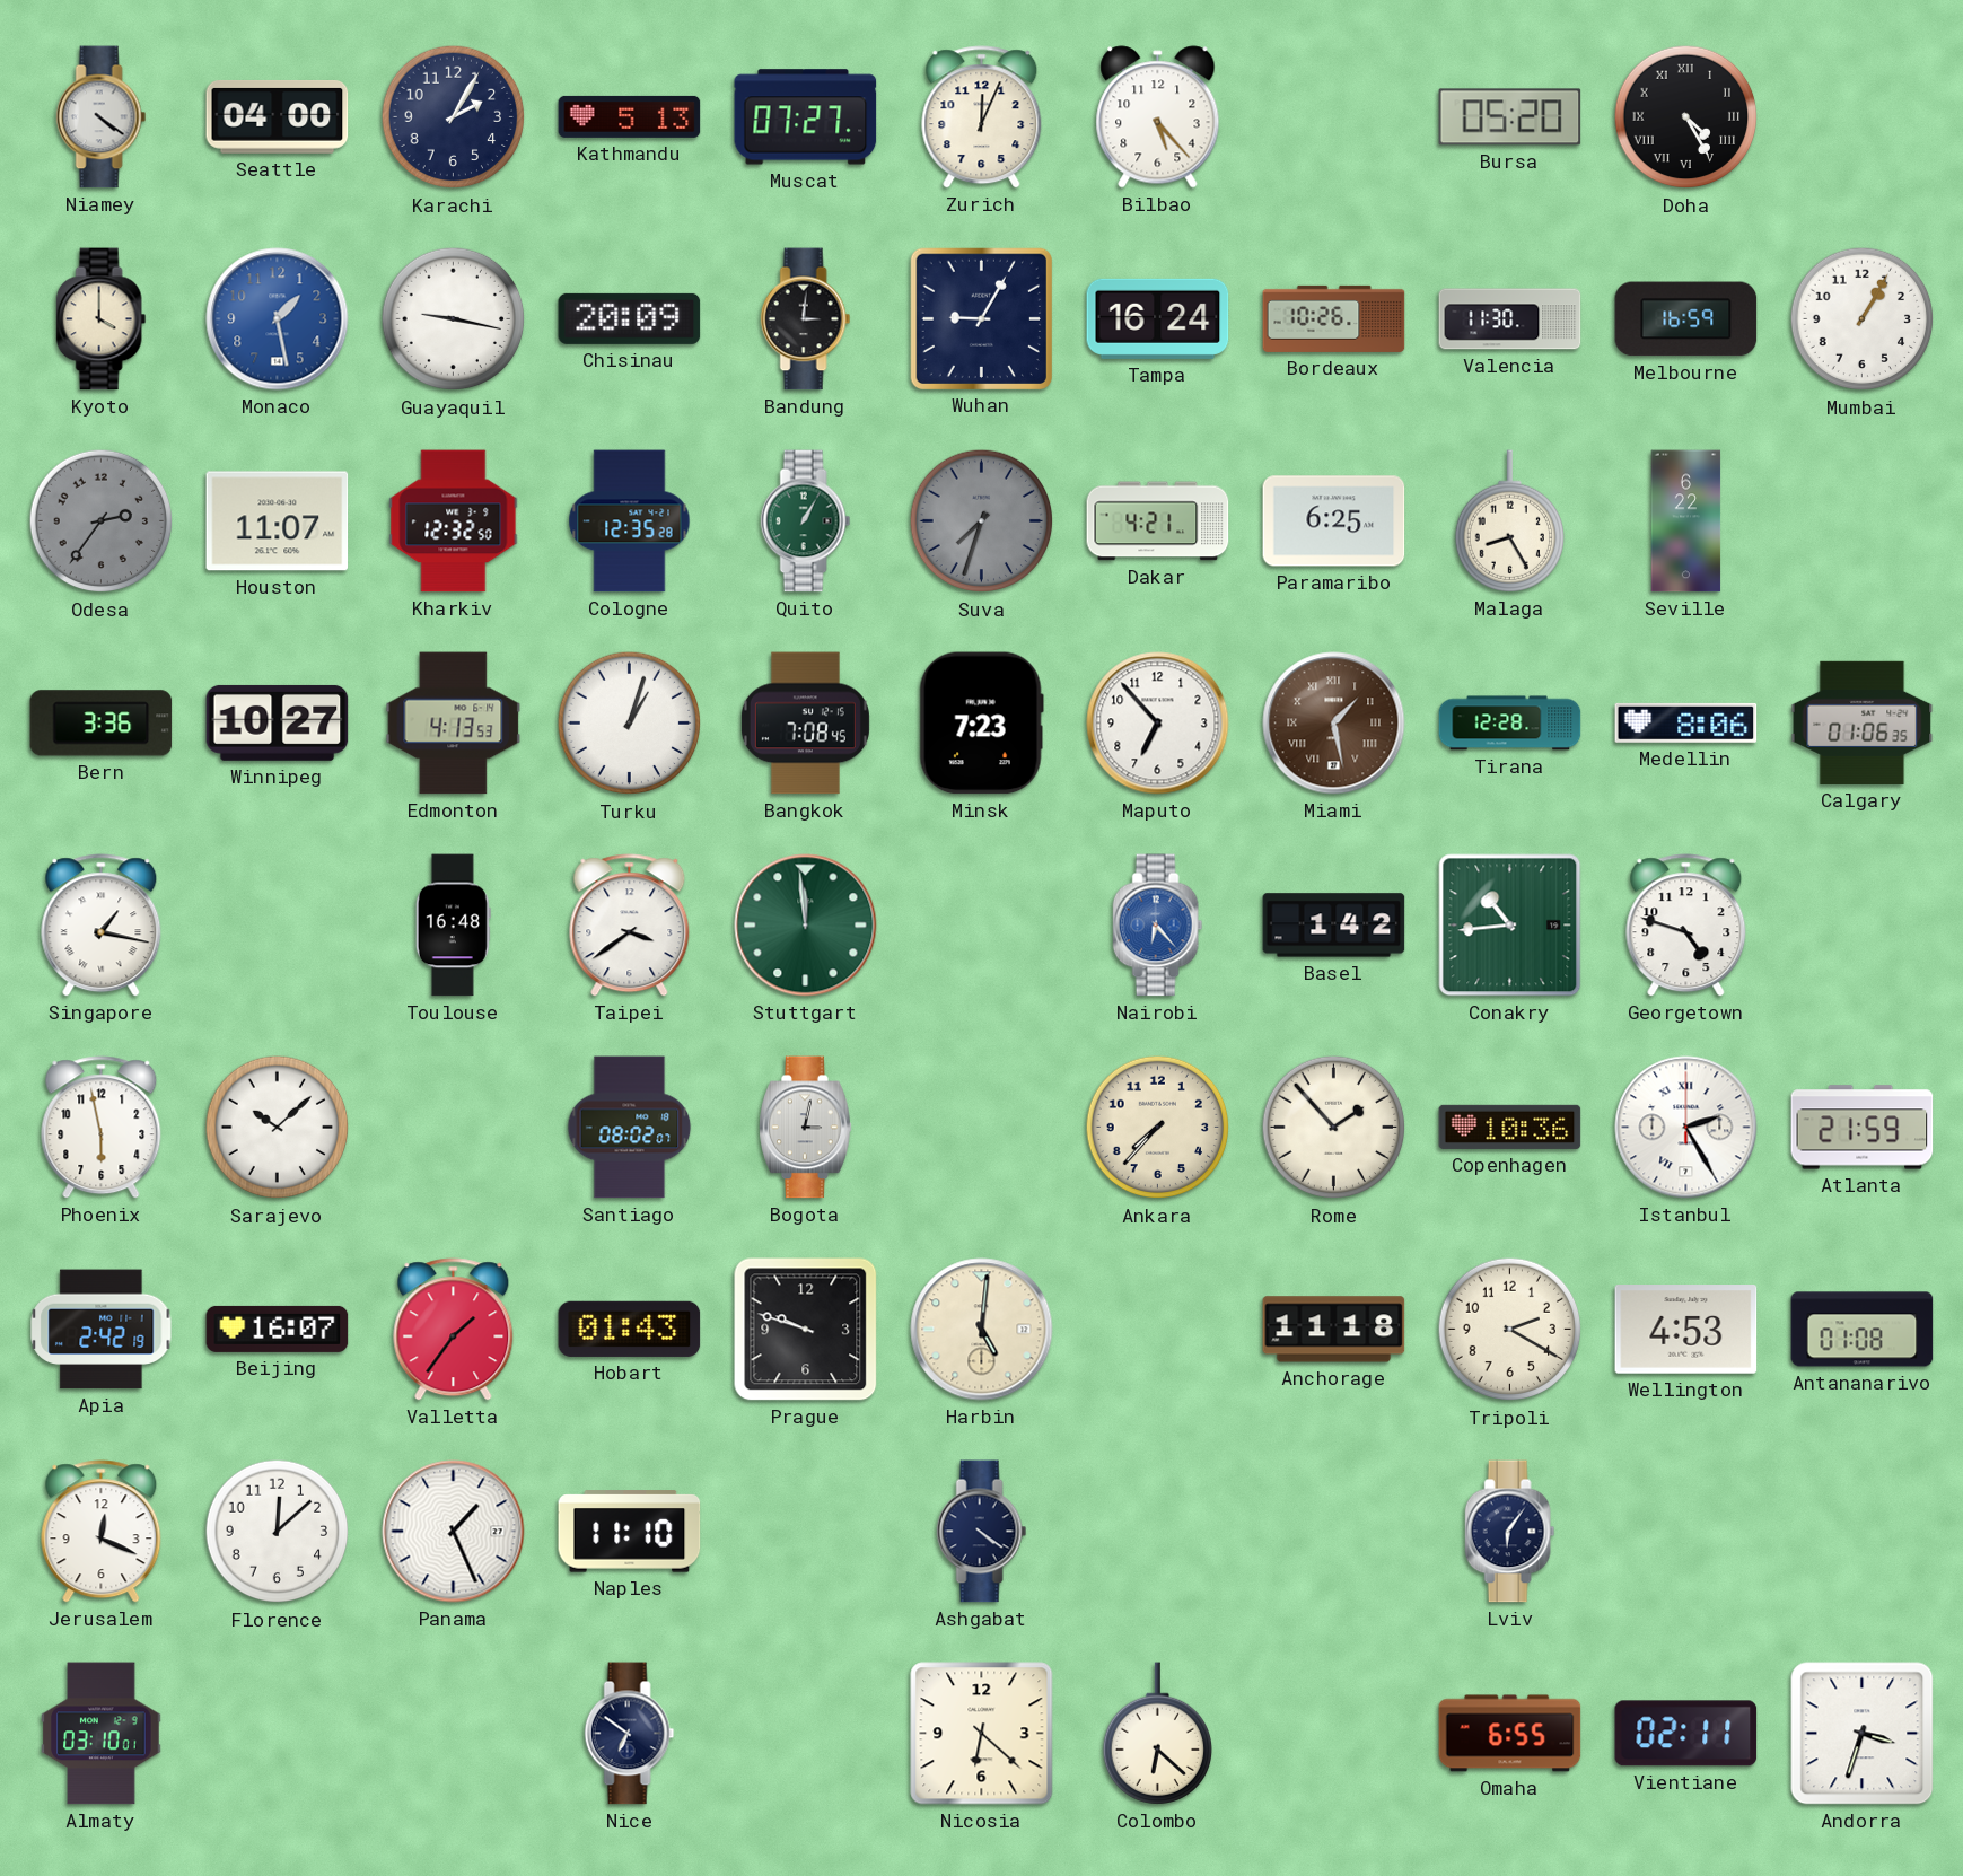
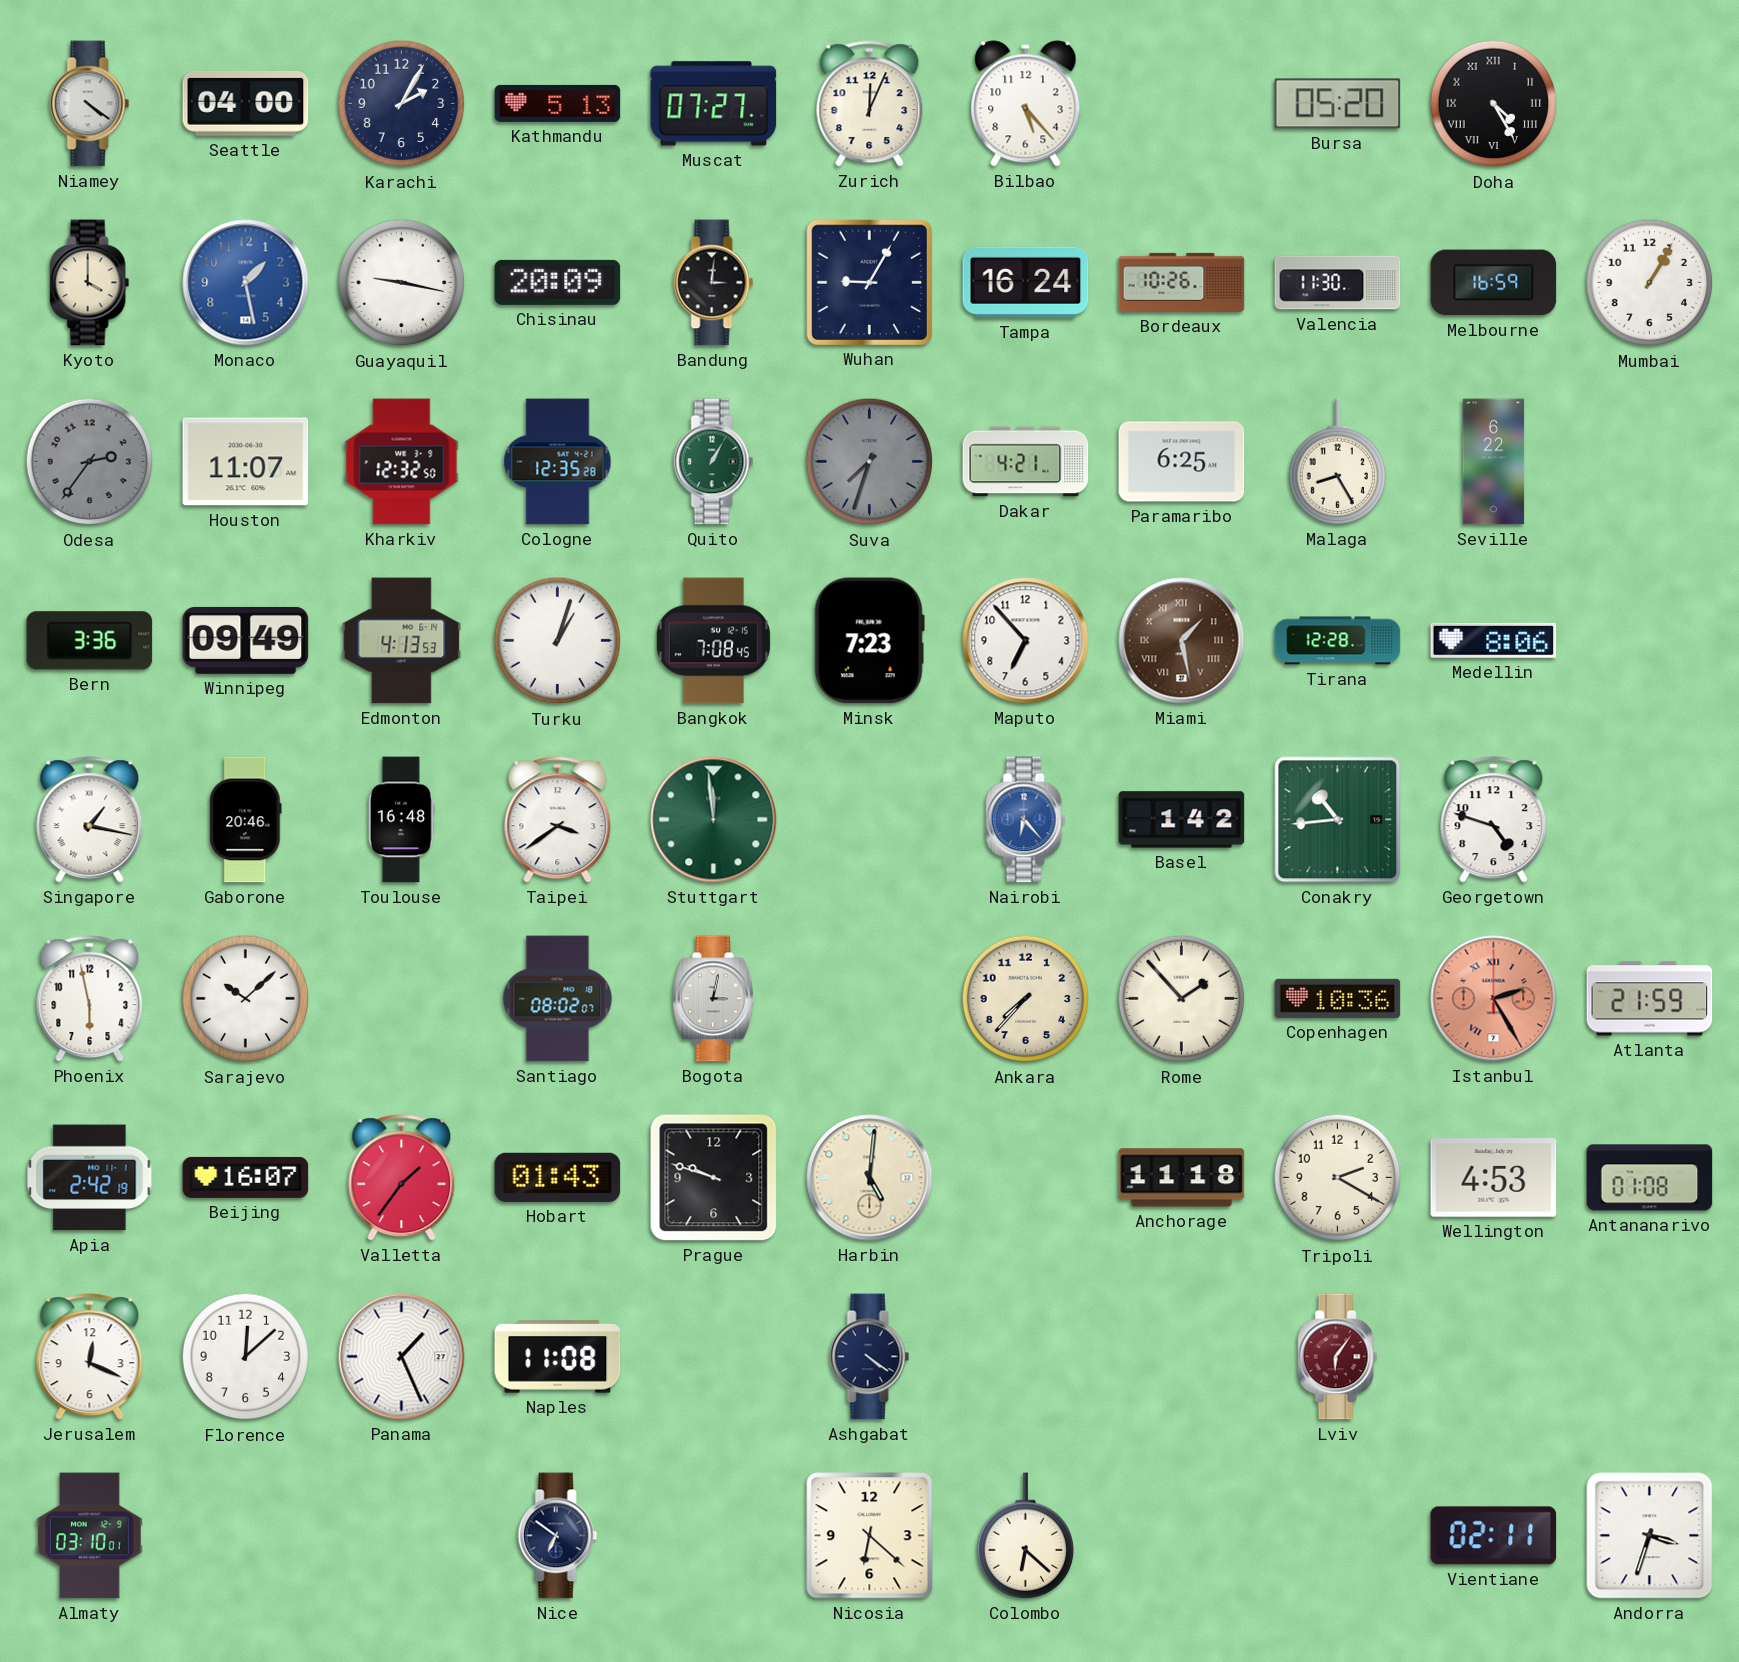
Winnipeg: 10:27 -> 09:49
Calgary: 01:06 -> none
Gaborone: none -> 20:46
Istanbul dial: white -> salmon
Naples: 11:10 -> 11:08
Lviv dial: navy -> burgundy
Omaha: 6:55 -> none
